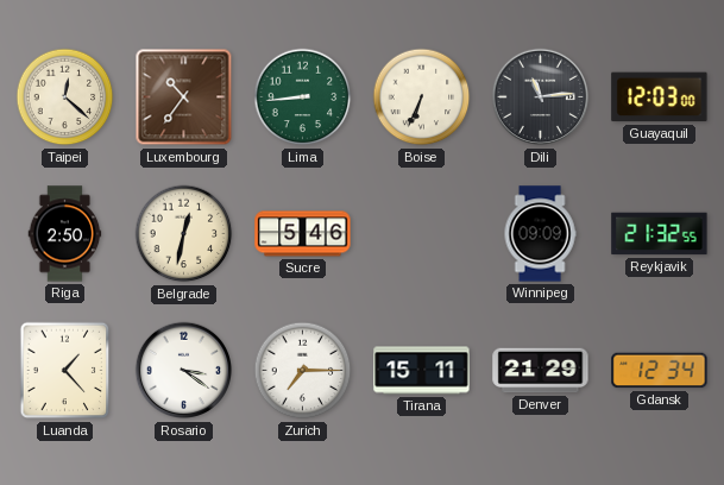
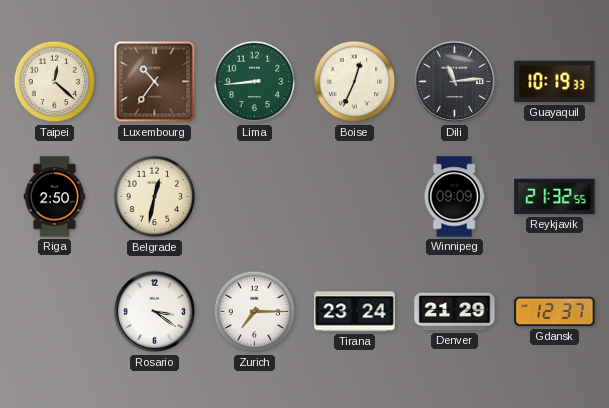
Boise: 6:34 -> 12:34
Guayaquil: 12:03 -> 10:19
Sucre: 5:46 -> none
Luanda: 1:23 -> none
Tirana: 15:11 -> 23:24
Gdansk: 12:34 -> 12:37
